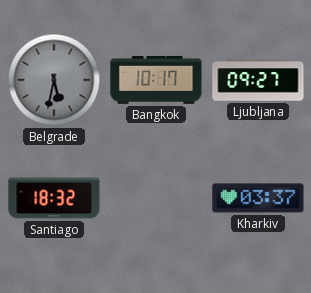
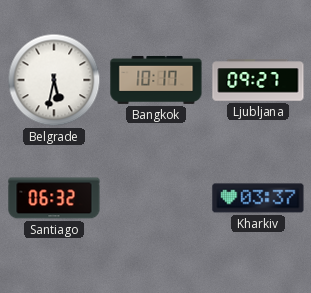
Belgrade dial: grey -> white
Santiago: 18:32 -> 06:32
